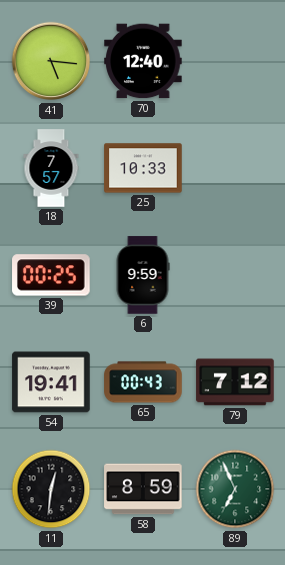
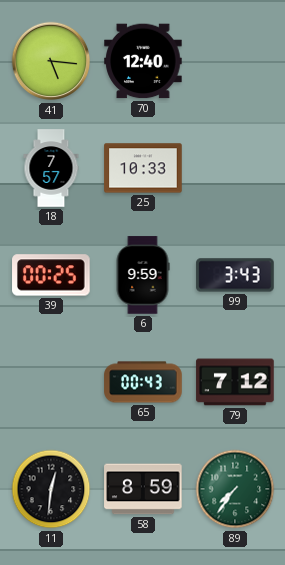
99: none -> 3:43
54: 19:41 -> none
89: 6:56 -> 7:36
